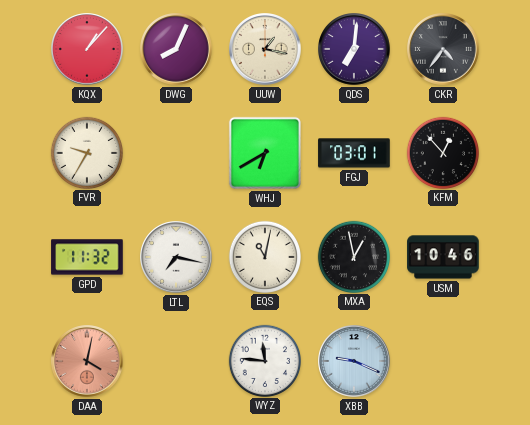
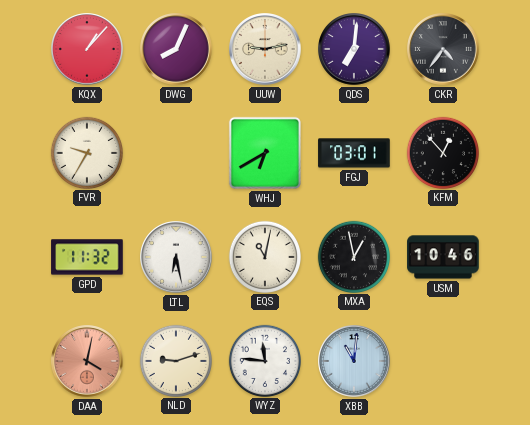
UUW: 1:17 -> 9:13
LTL: 7:17 -> 6:28
NLD: none -> 9:12
XBB: 9:19 -> 11:01
